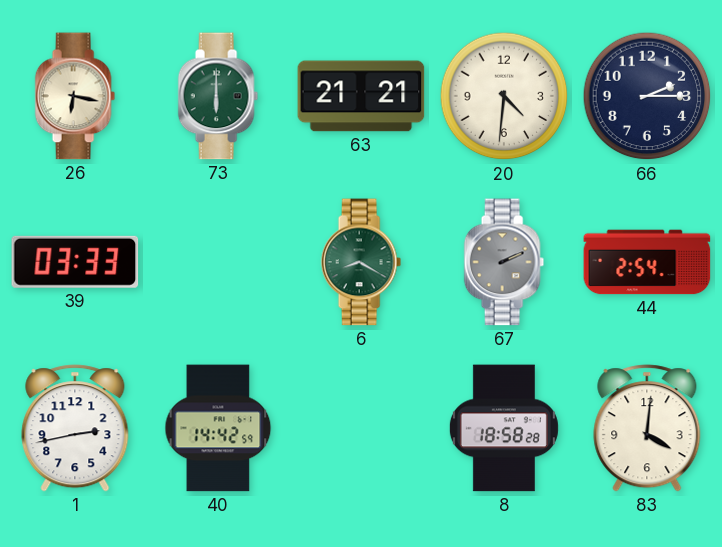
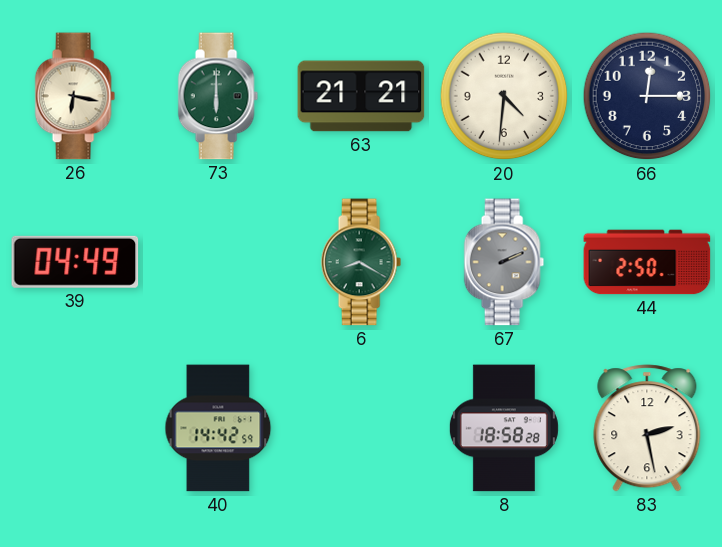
66: 2:15 -> 12:15
39: 03:33 -> 04:49
44: 2:54 -> 2:50
1: 2:43 -> none
83: 4:01 -> 2:28
